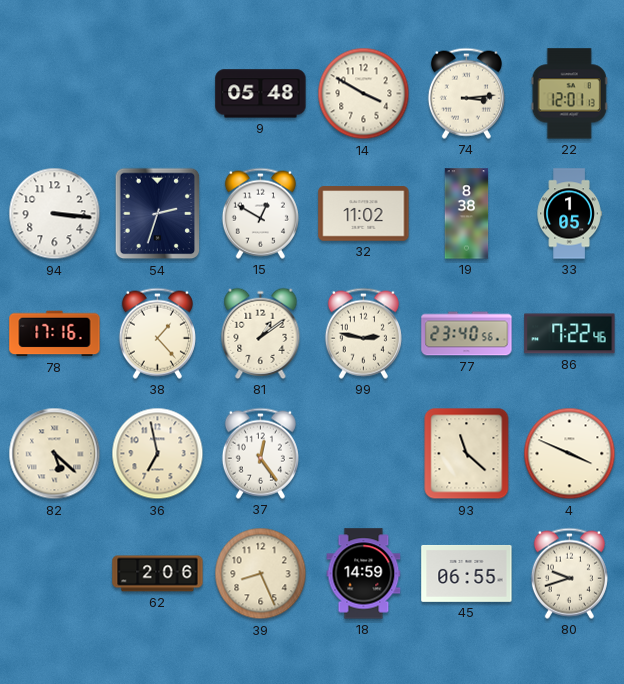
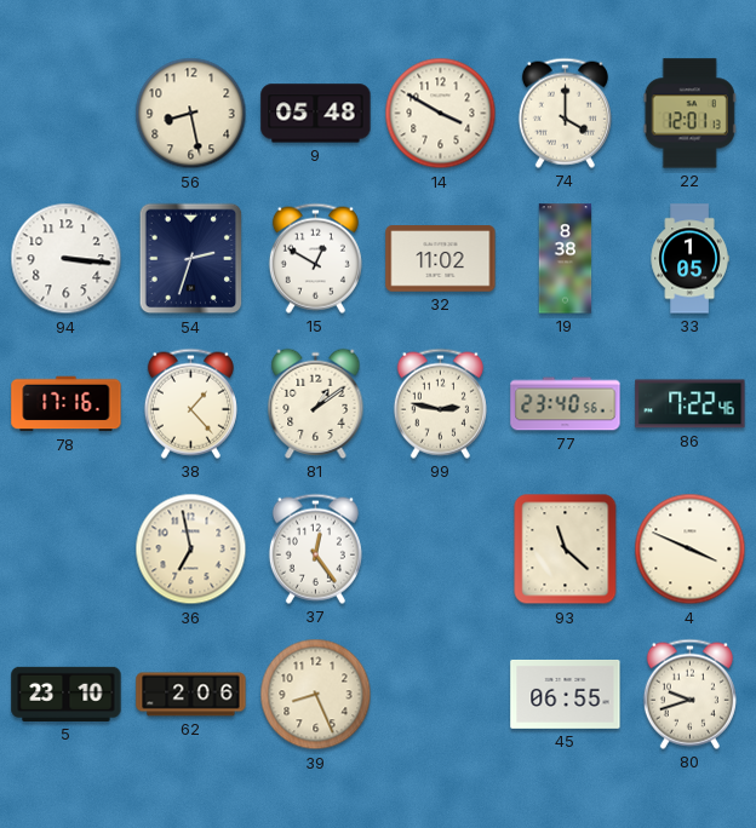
56: none -> 8:28
74: 3:14 -> 4:00
82: 5:22 -> none
5: none -> 23:10
18: 14:59 -> none
